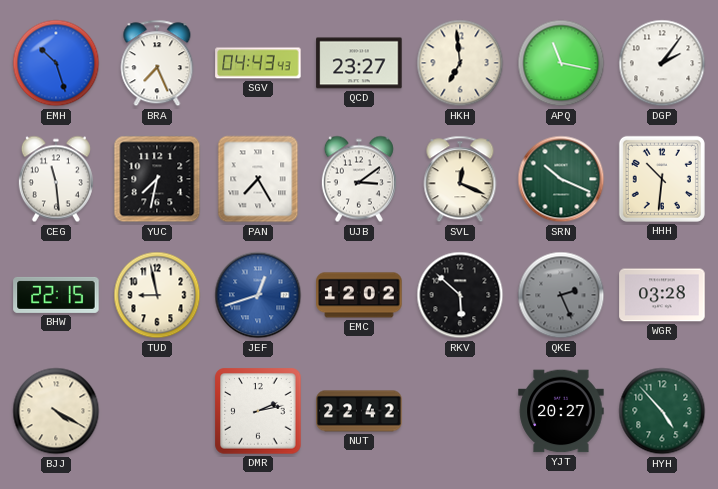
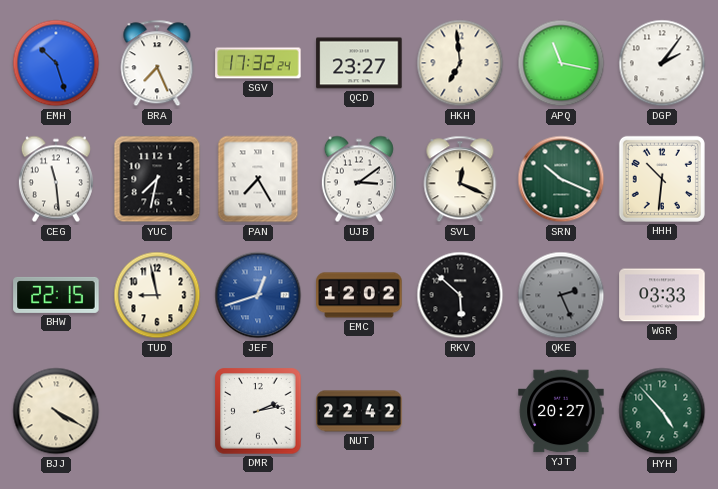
SGV: 04:43 -> 17:32
WGR: 03:28 -> 03:33
